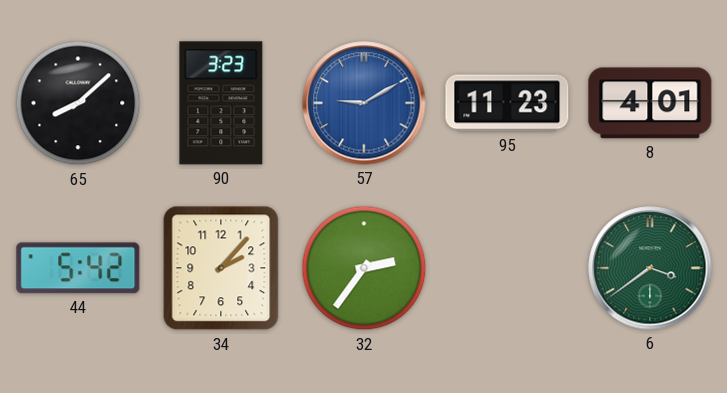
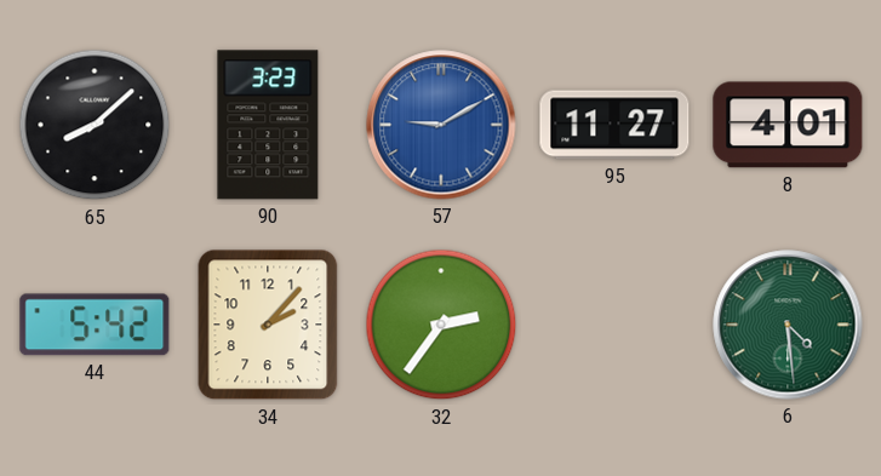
95: 11:23 -> 11:27
6: 3:39 -> 4:29
